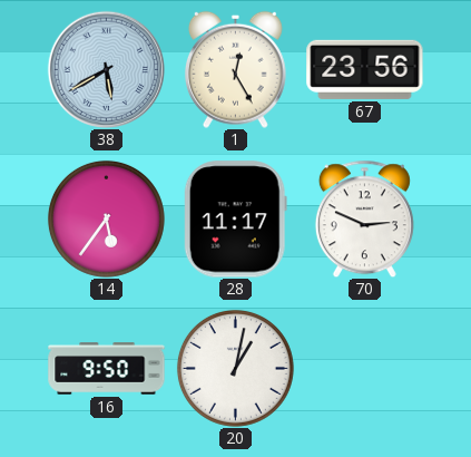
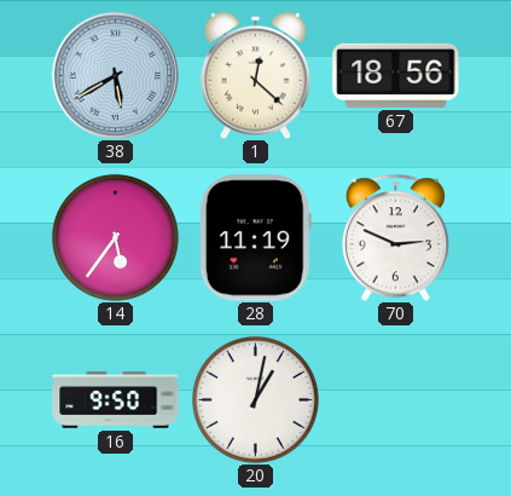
1: 12:25 -> 12:22
67: 23:56 -> 18:56
28: 11:17 -> 11:19
